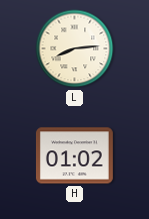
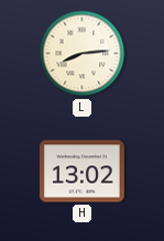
H: 01:02 -> 13:02
